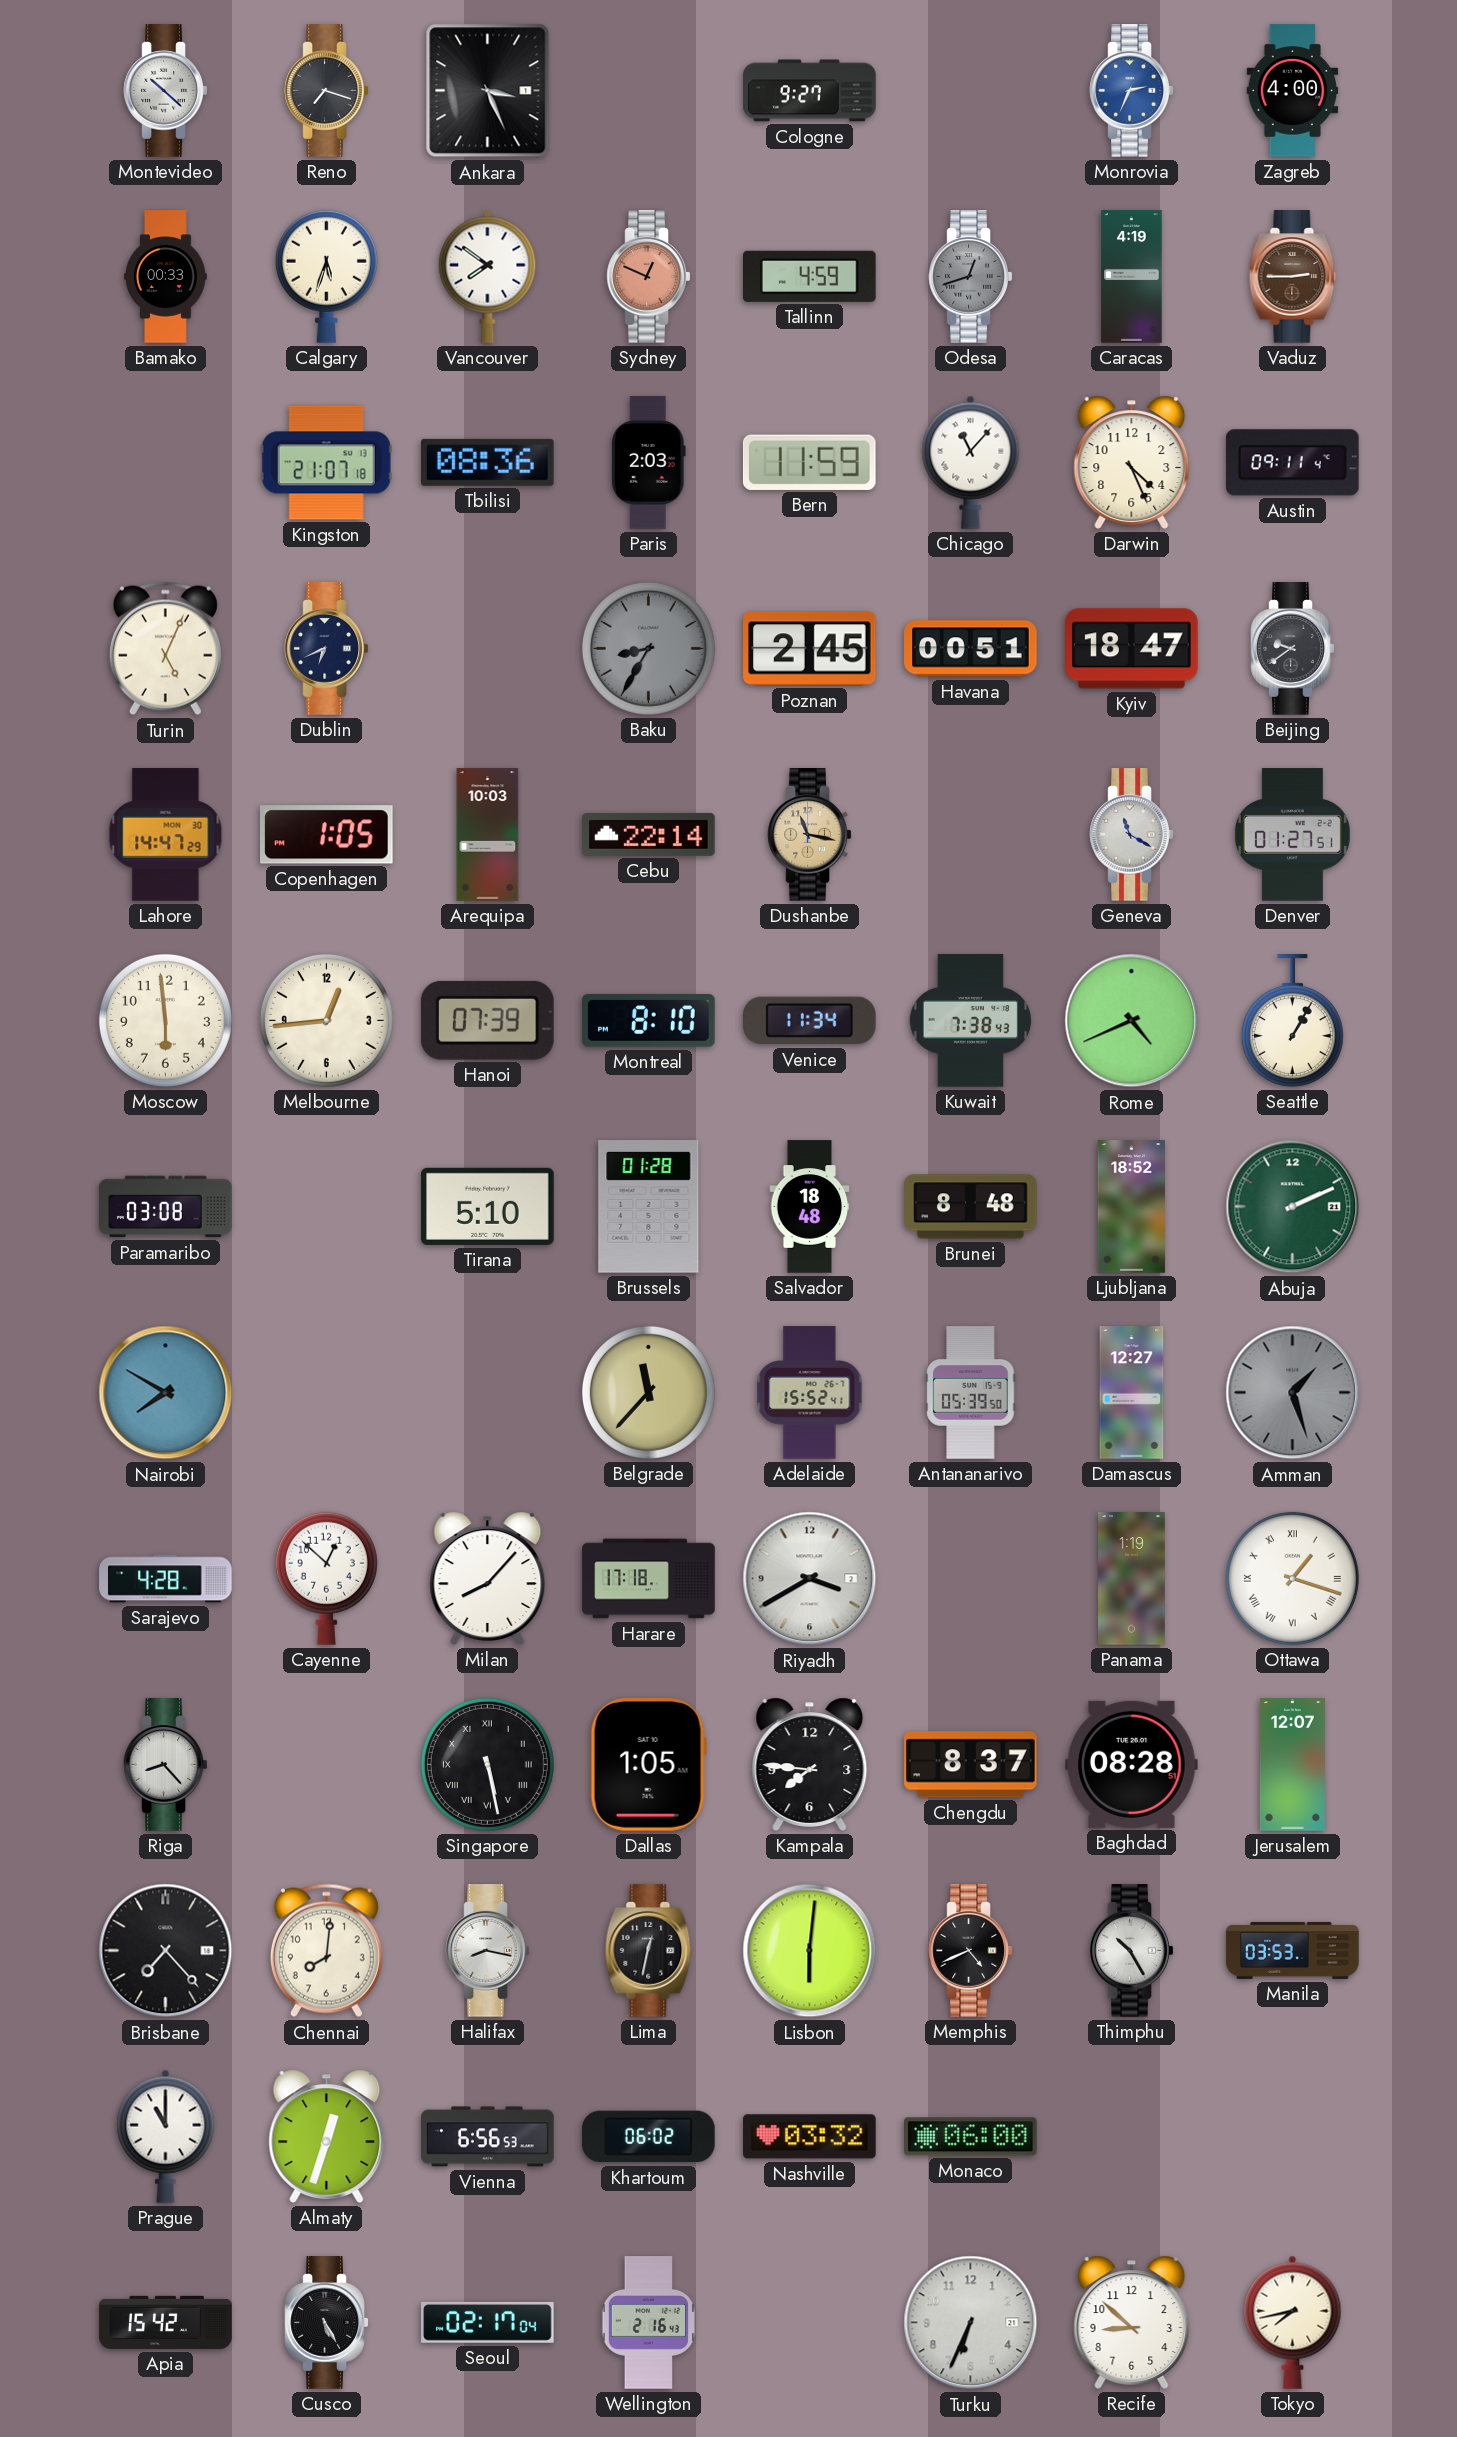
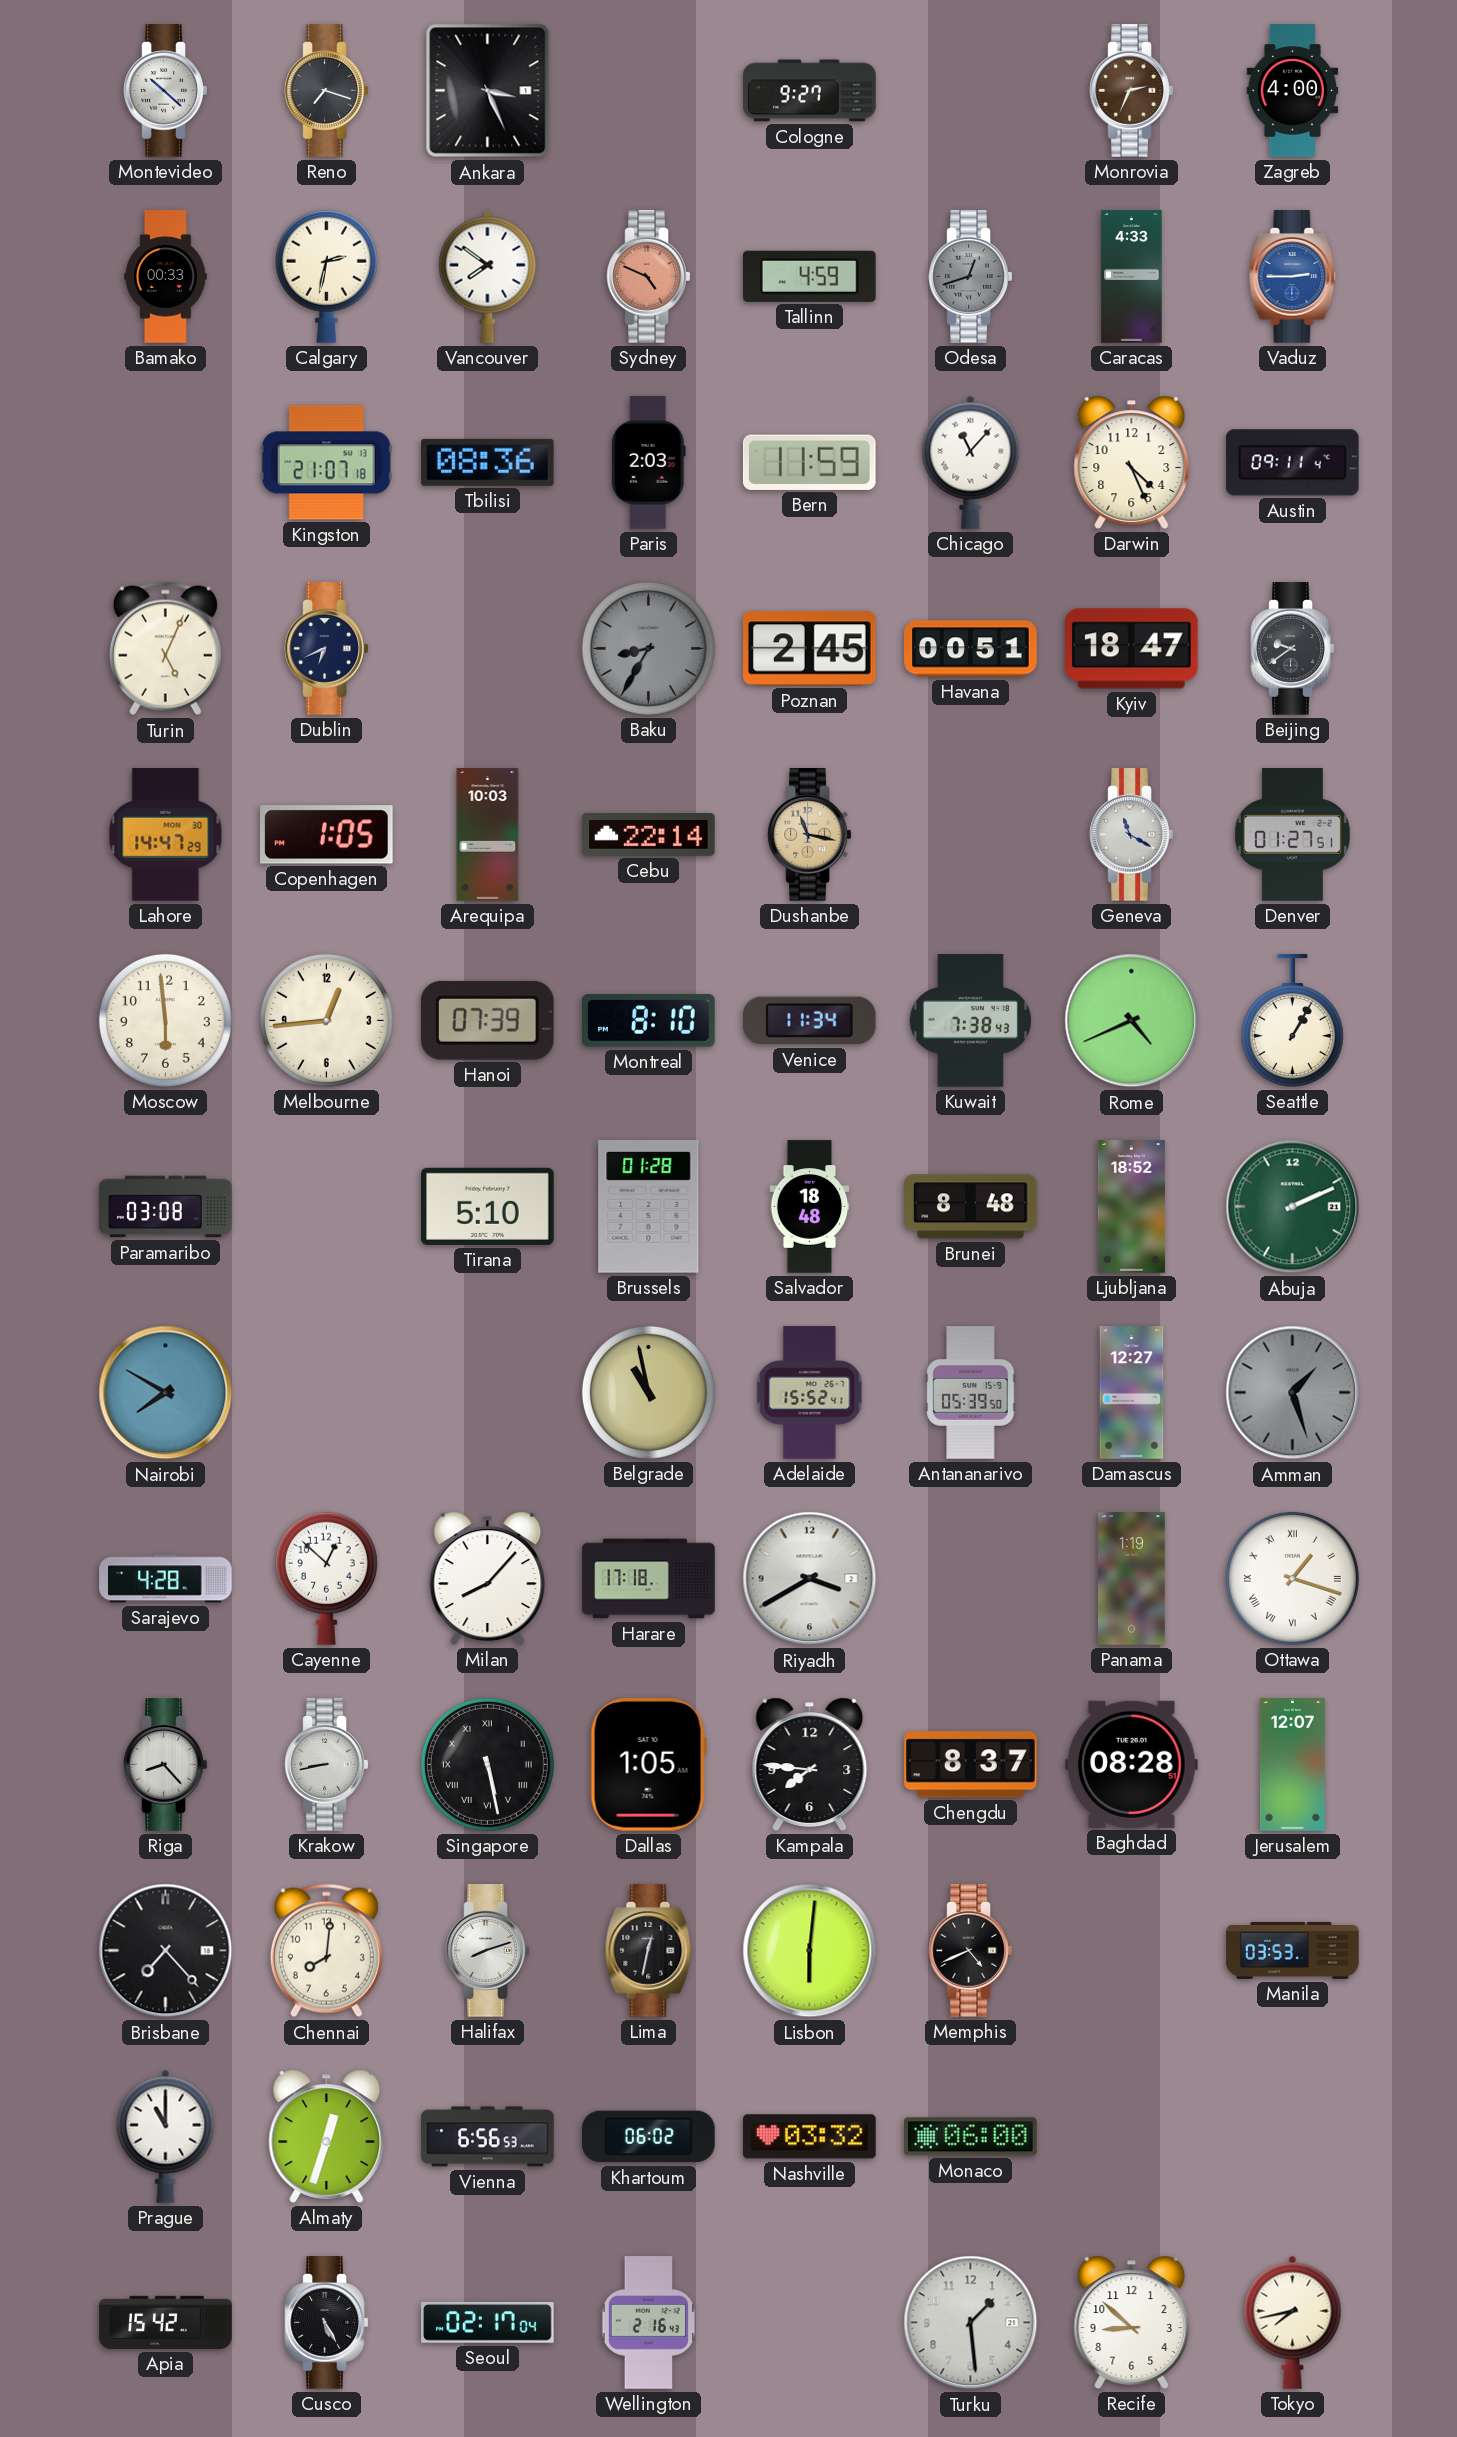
Monrovia dial: blue -> brown
Calgary: 5:33 -> 2:32
Sydney: 12:49 -> 4:49
Caracas: 4:19 -> 4:33
Vaduz dial: brown -> blue
Belgrade: 11:37 -> 10:58
Krakow: none -> 8:43
Halifax: 8:17 -> 8:12
Thimphu: 10:25 -> none
Turku: 6:34 -> 1:29
